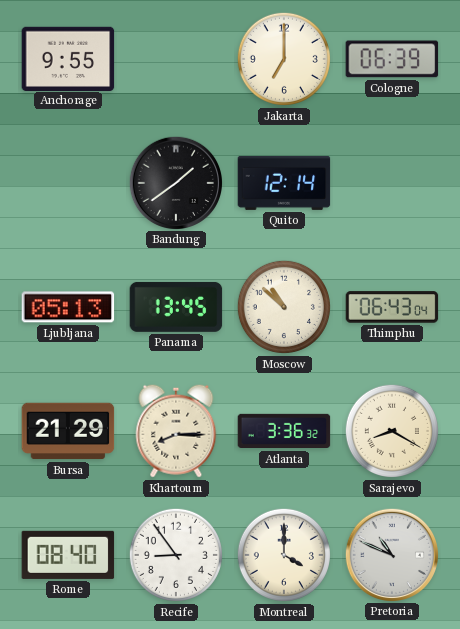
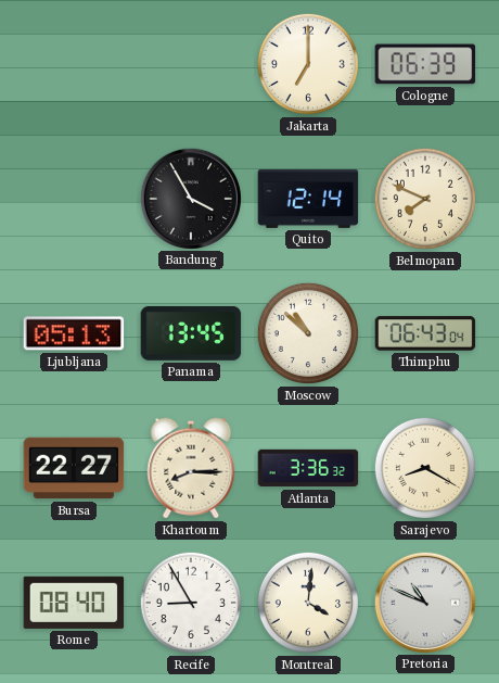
Anchorage: 9:55 -> none
Bandung: 1:39 -> 3:55
Belmopan: none -> 7:49
Bursa: 21:29 -> 22:27
Recife: 8:54 -> 8:55
Montreal: 4:00 -> 4:01
